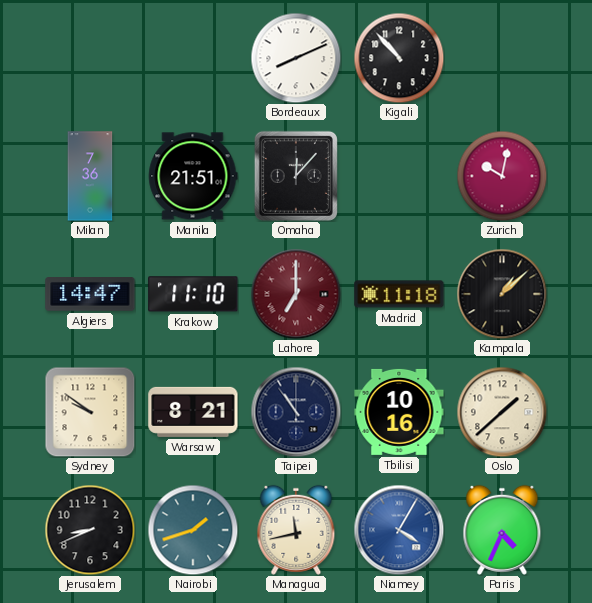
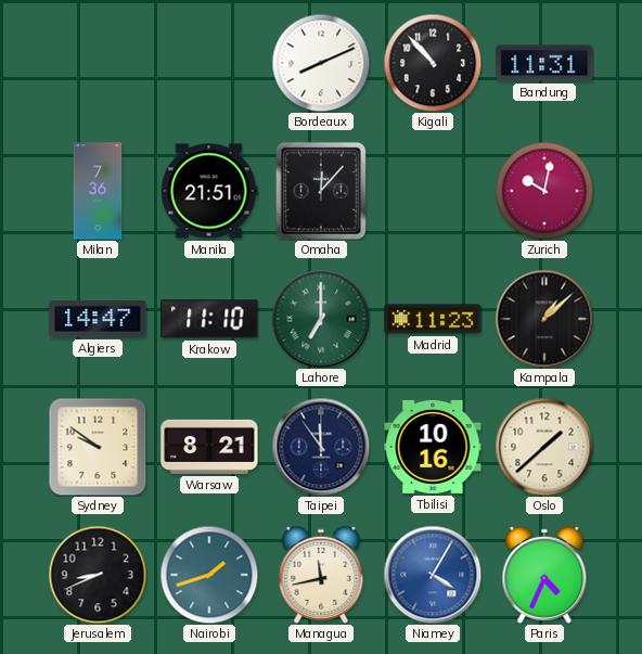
Bandung: none -> 11:31
Lahore dial: burgundy -> green
Madrid: 11:18 -> 11:23
Taipei: 10:54 -> 11:54
